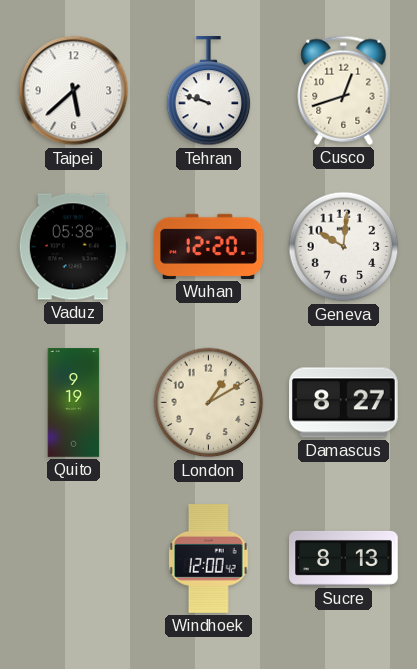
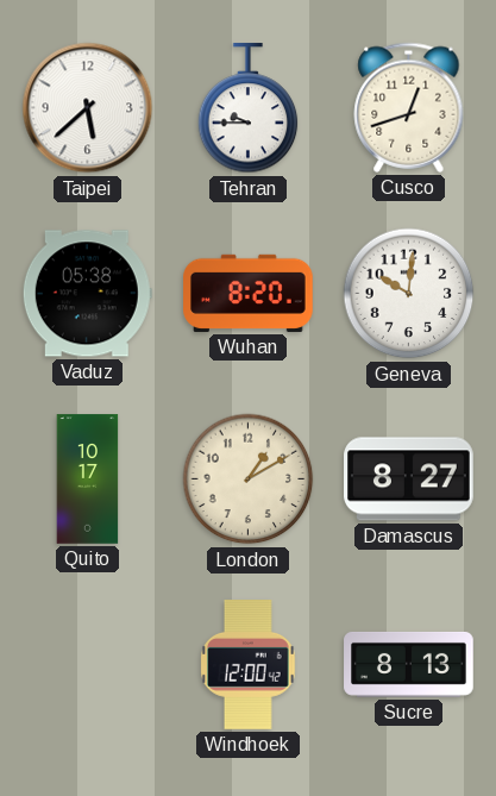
Tehran: 9:48 -> 9:45
Wuhan: 12:20 -> 8:20
Quito: 9:19 -> 10:17
